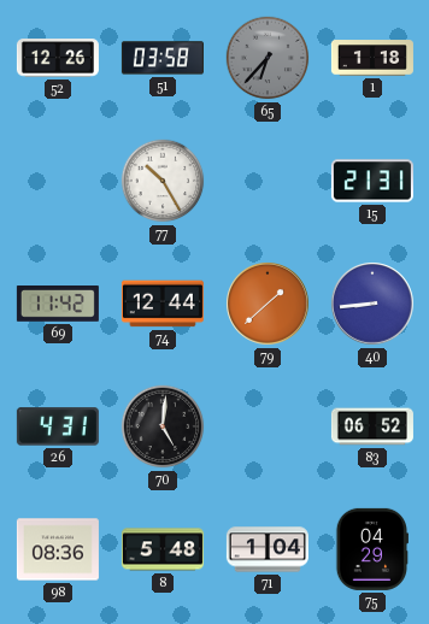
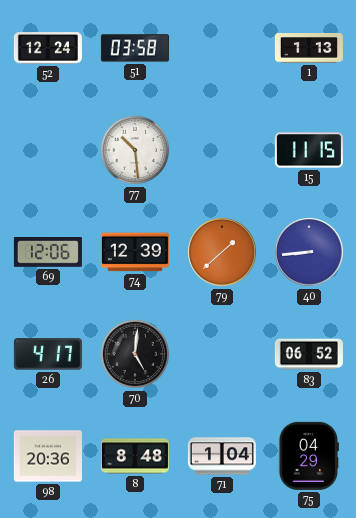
52: 12:26 -> 12:24
65: 6:37 -> none
1: 1:18 -> 1:13
77: 10:25 -> 10:29
15: 21:31 -> 11:15
69: 11:42 -> 12:06
74: 12:44 -> 12:39
26: 4:31 -> 4:17
98: 08:36 -> 20:36
8: 5:48 -> 8:48
